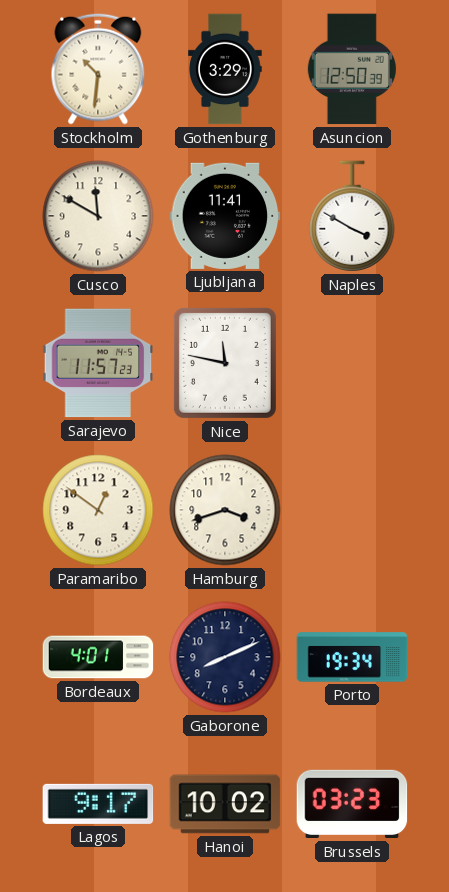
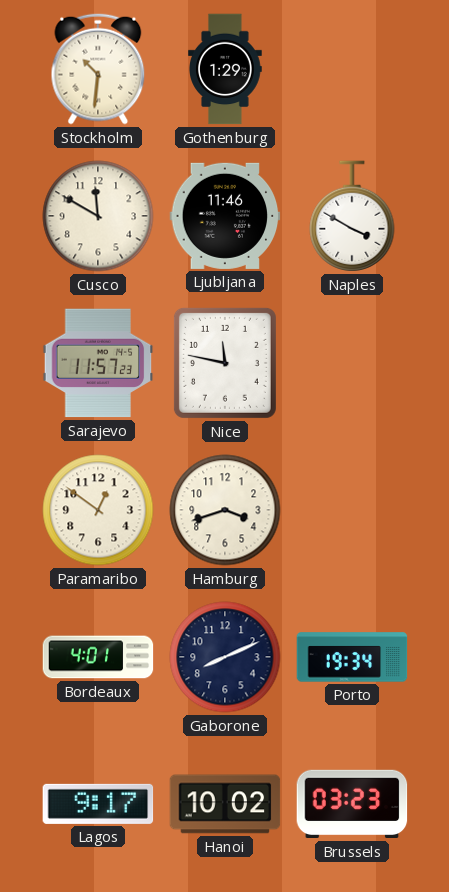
Gothenburg: 3:29 -> 1:29
Asuncion: 12:50 -> none
Ljubljana: 11:41 -> 11:46
